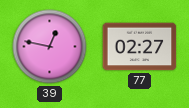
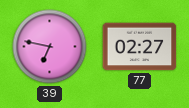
39: 12:47 -> 6:47
